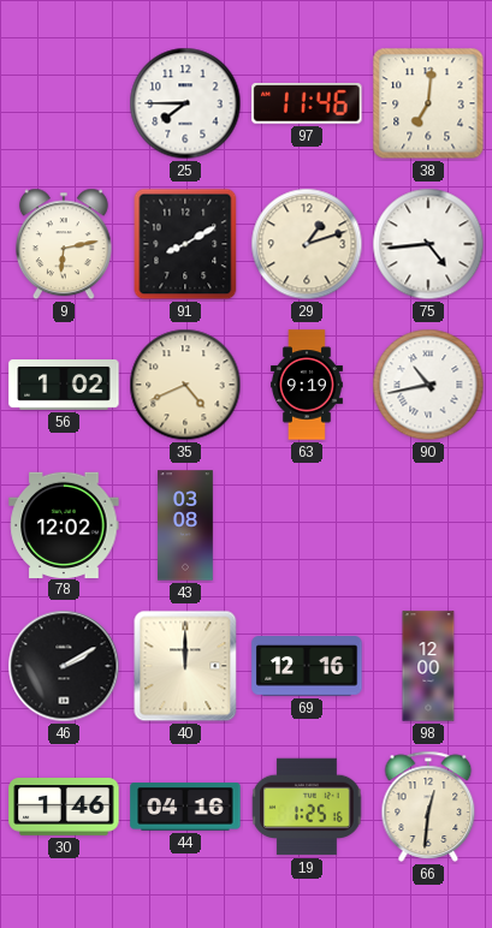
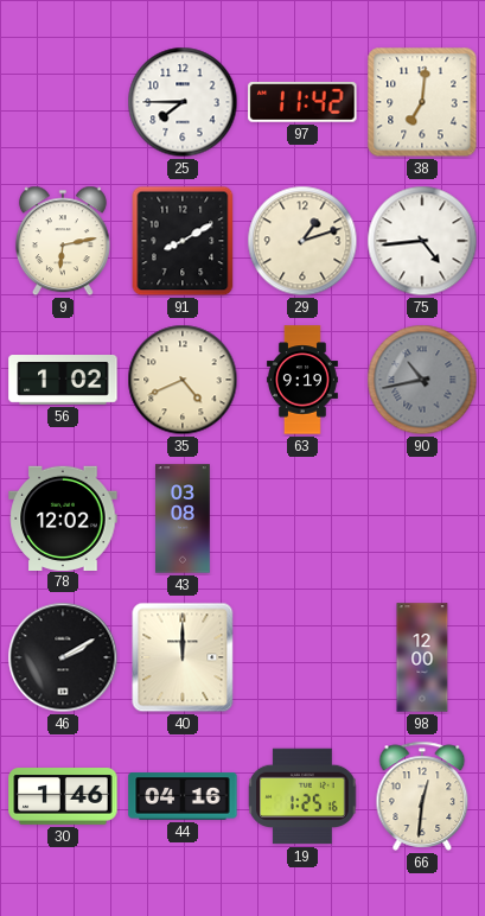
97: 11:46 -> 11:42
90 dial: white -> grey
69: 12:16 -> none
